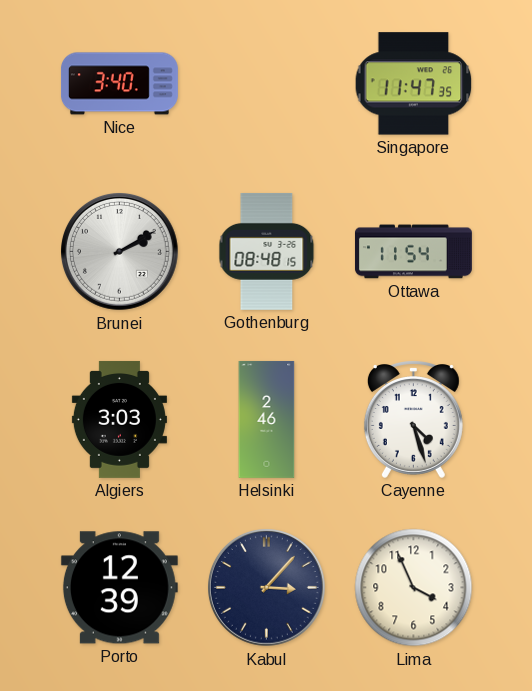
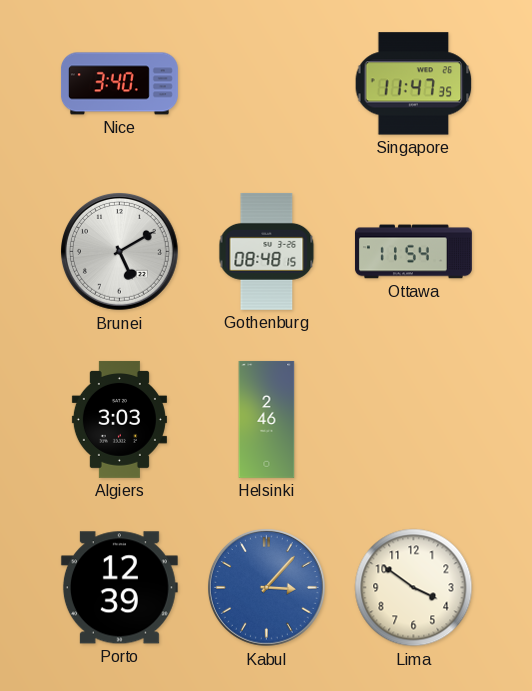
Brunei: 2:10 -> 5:10
Cayenne: 4:27 -> none
Kabul dial: navy -> blue
Lima: 3:56 -> 3:51
